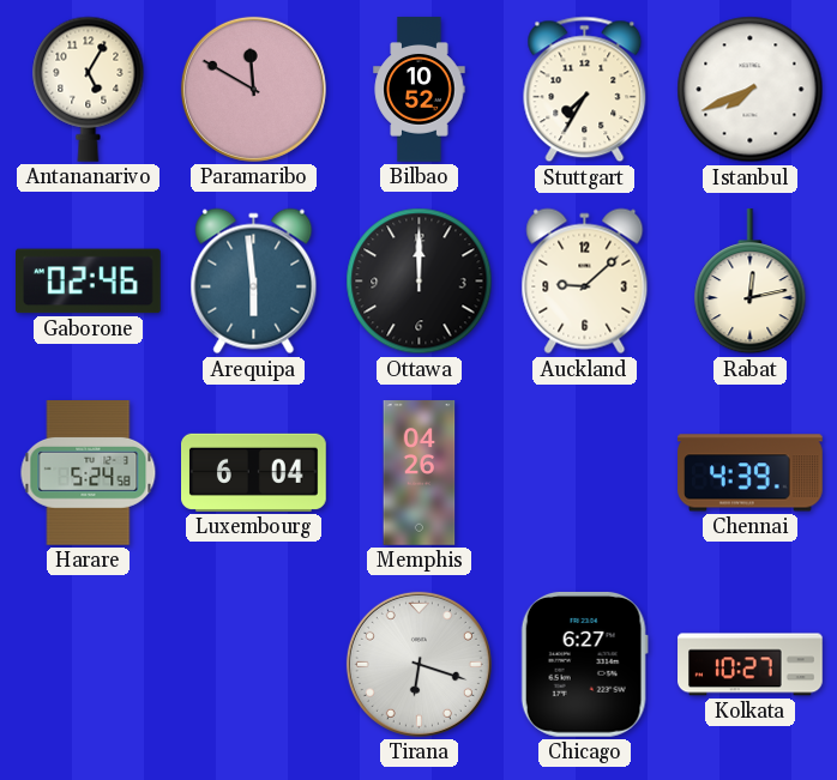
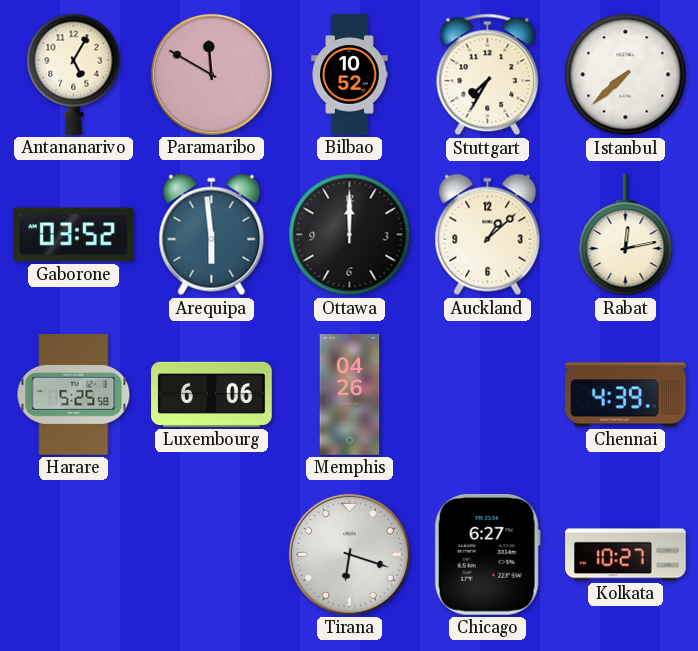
Istanbul: 7:41 -> 7:38
Gaborone: 02:46 -> 03:52
Auckland: 9:08 -> 1:08
Harare: 5:24 -> 5:25
Luxembourg: 6:04 -> 6:06
